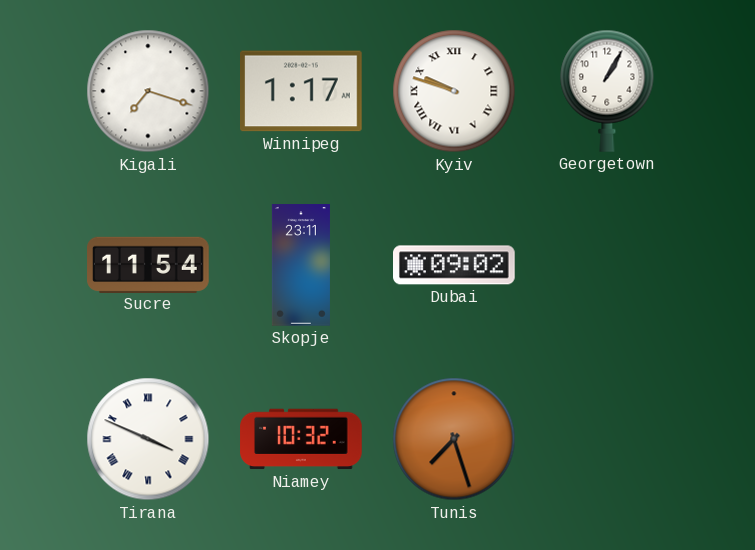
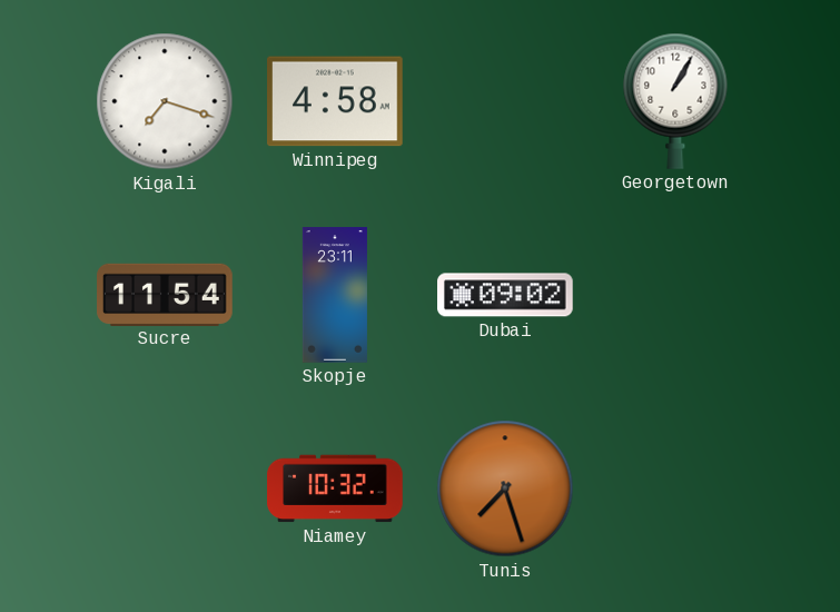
Winnipeg: 1:17 -> 4:58
Kyiv: 9:48 -> none
Tirana: 3:49 -> none
